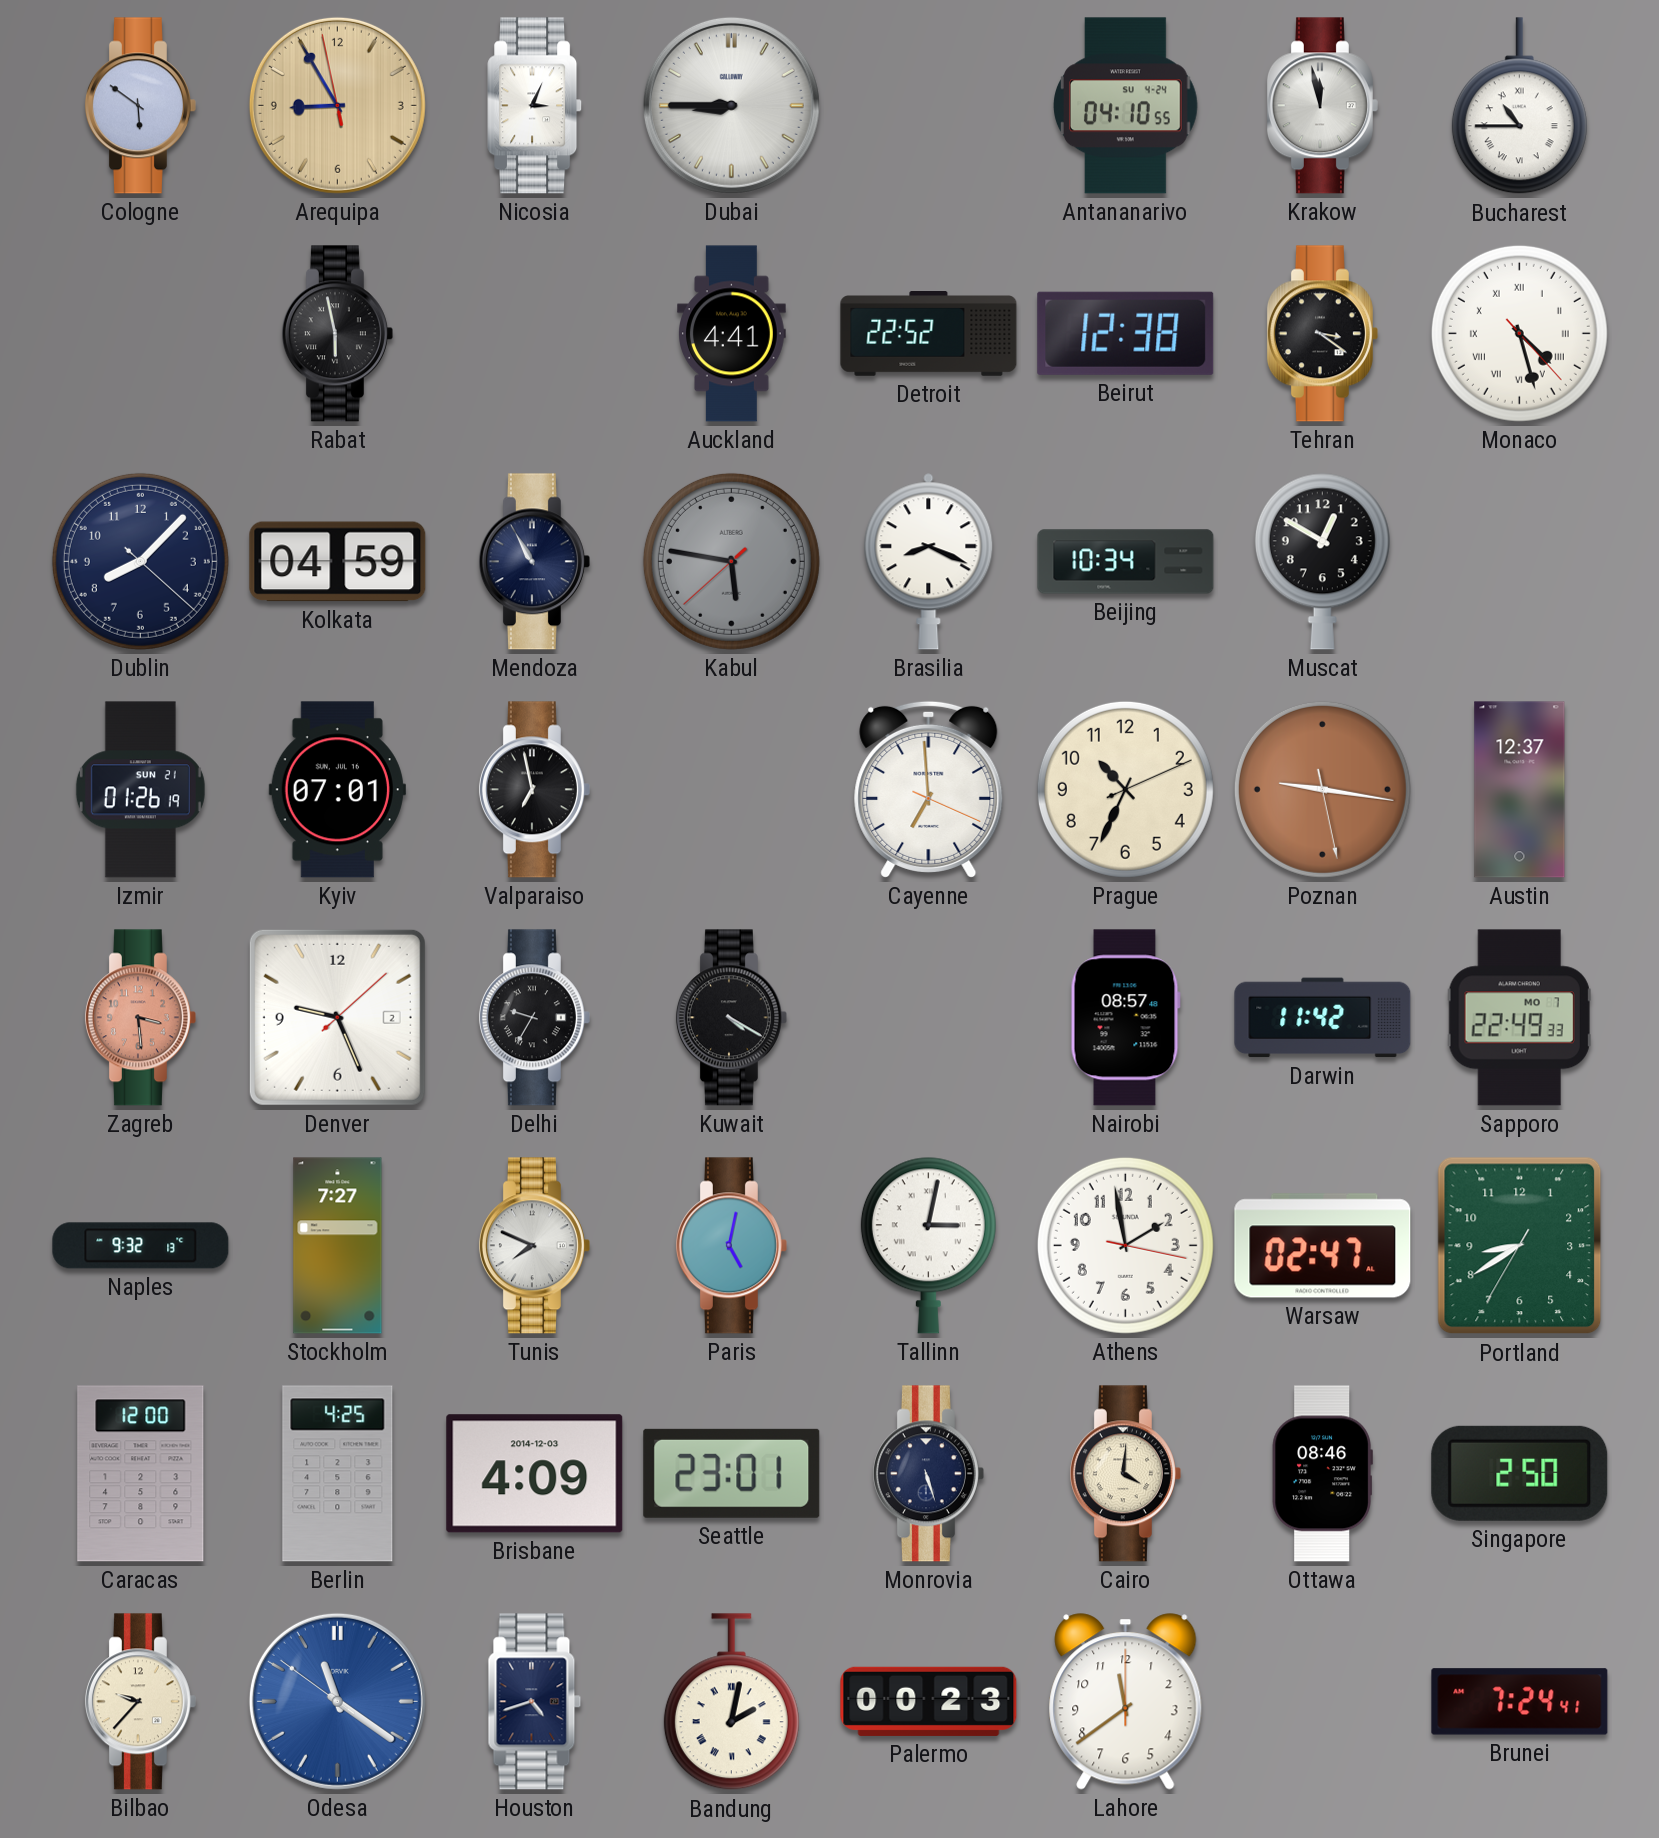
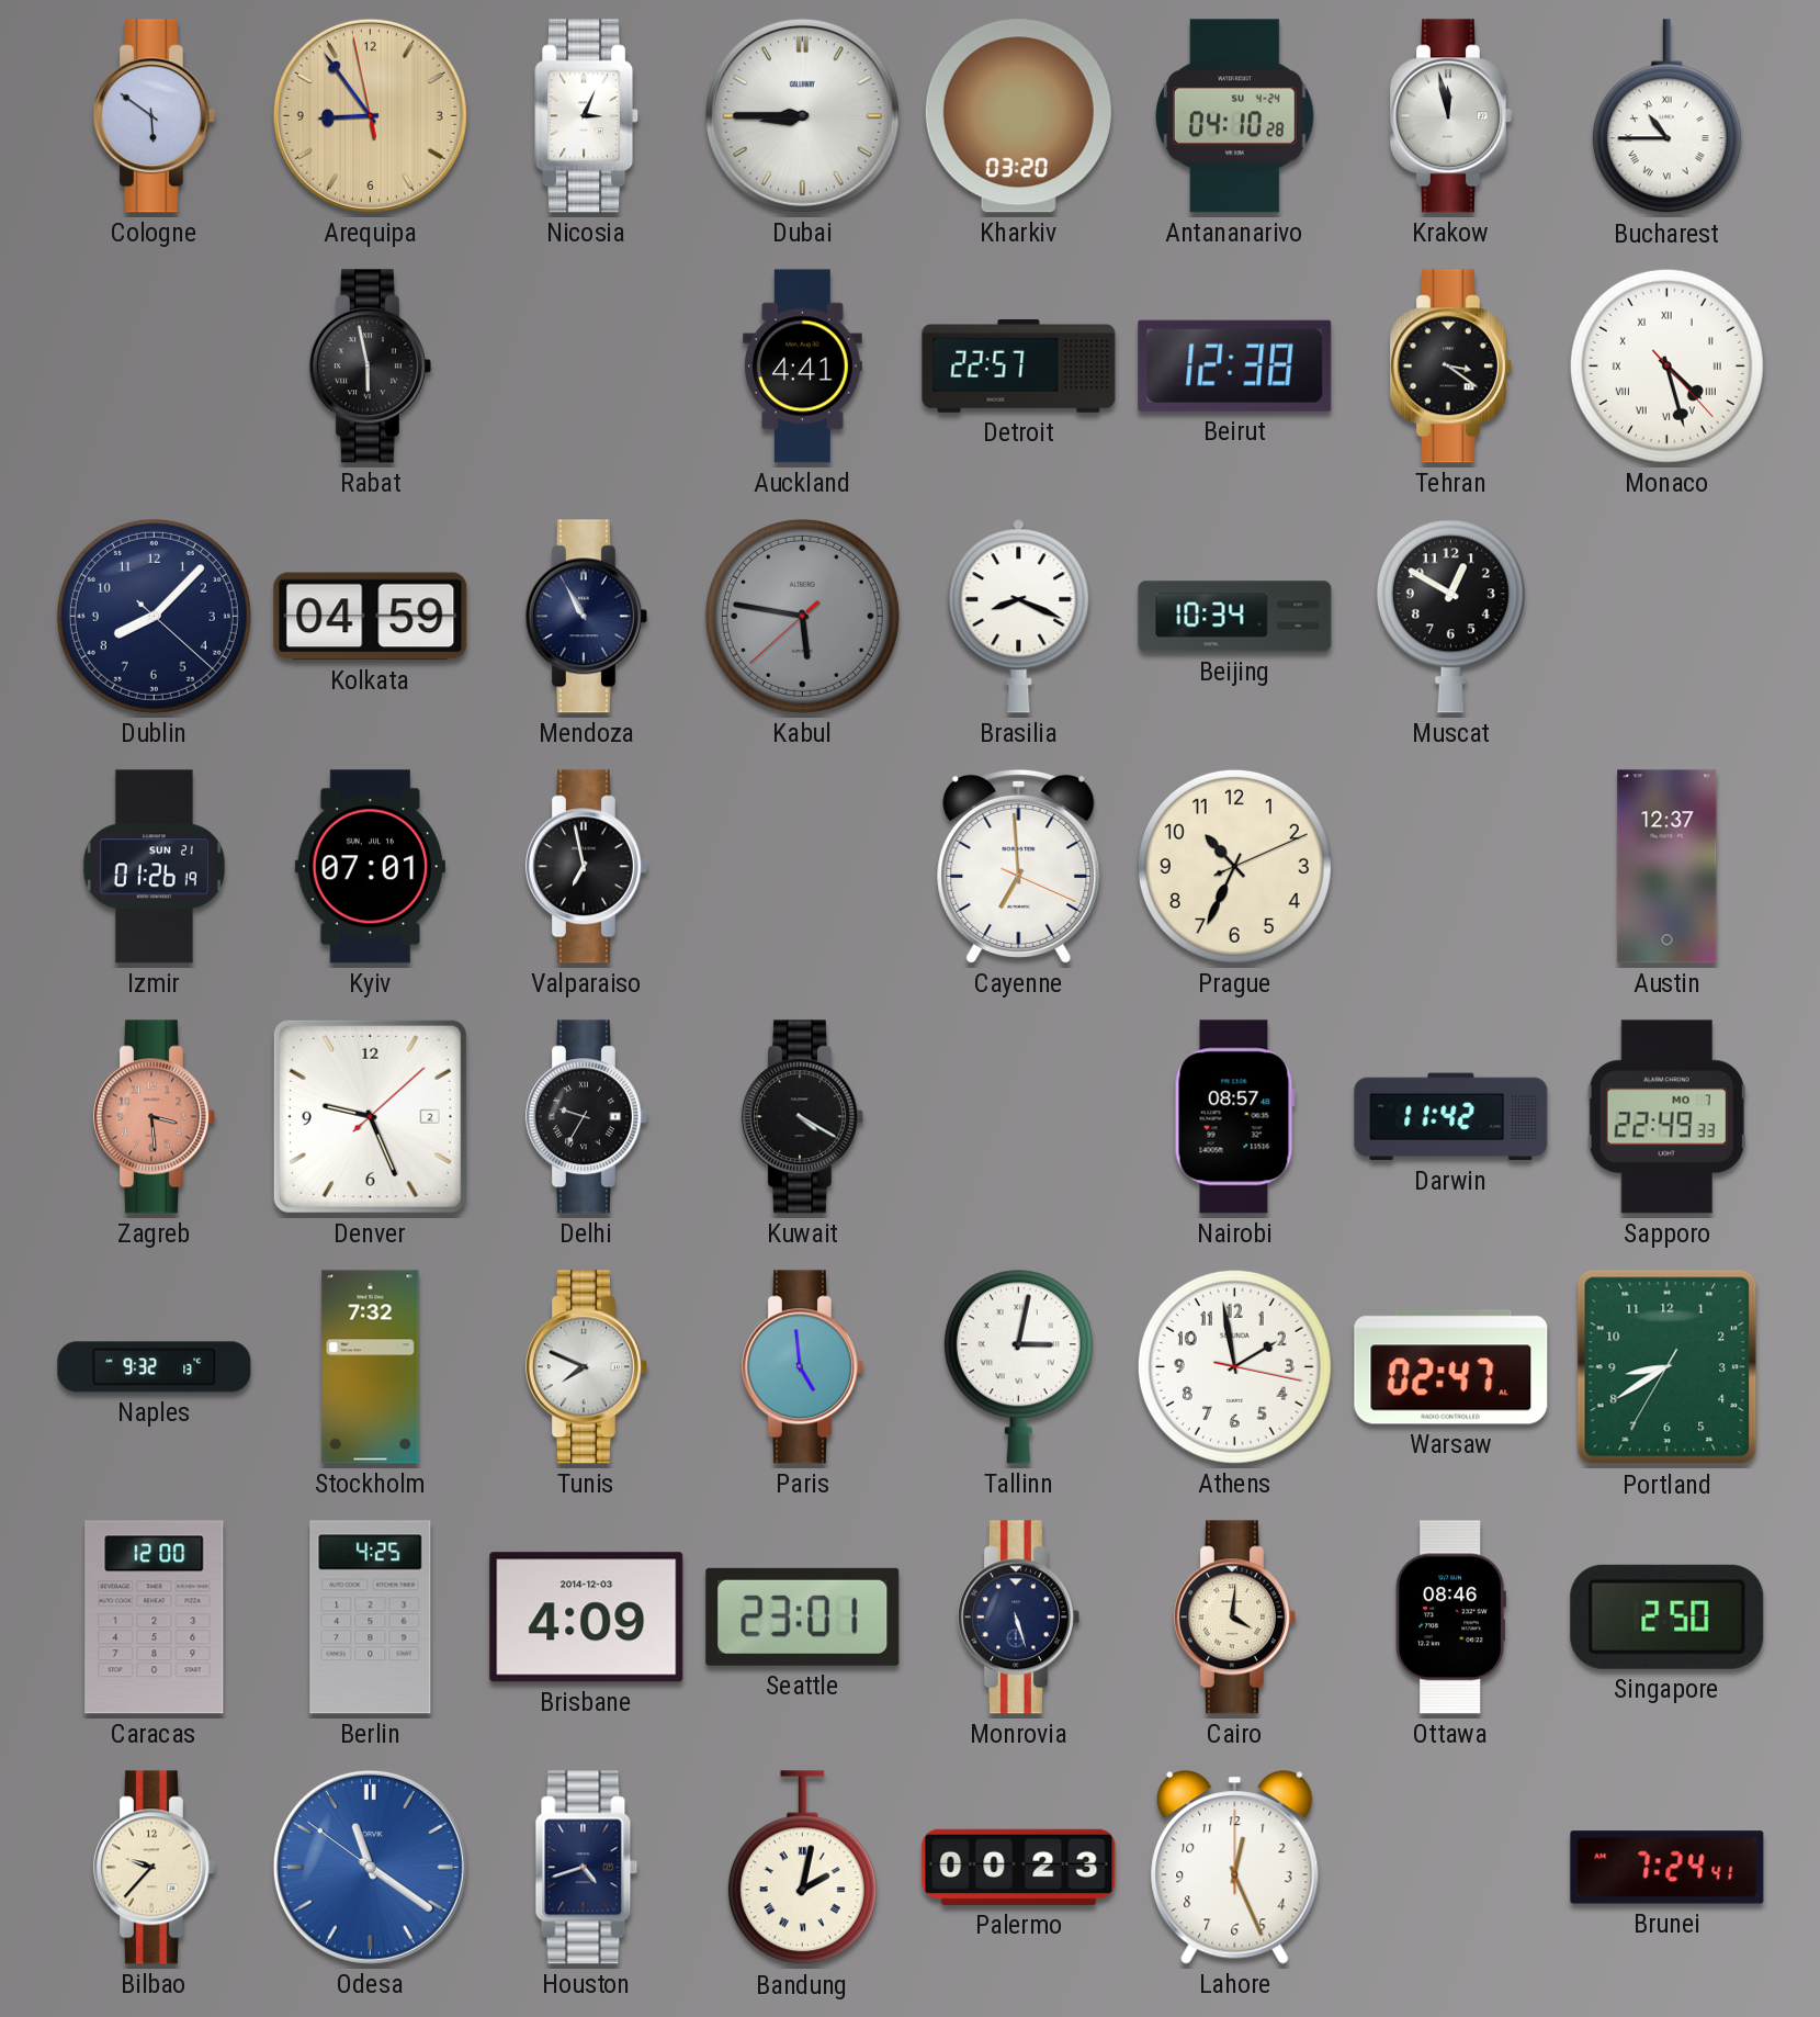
Arequipa: 8:54 -> 8:53
Kharkiv: none -> 03:20
Antananarivo: 04:10:55 -> 04:10:28
Detroit: 22:52 -> 22:57
Poznan: 9:16 -> none
Stockholm: 7:27 -> 7:32
Paris: 5:02 -> 4:59
Lahore: 11:39 -> 12:26
